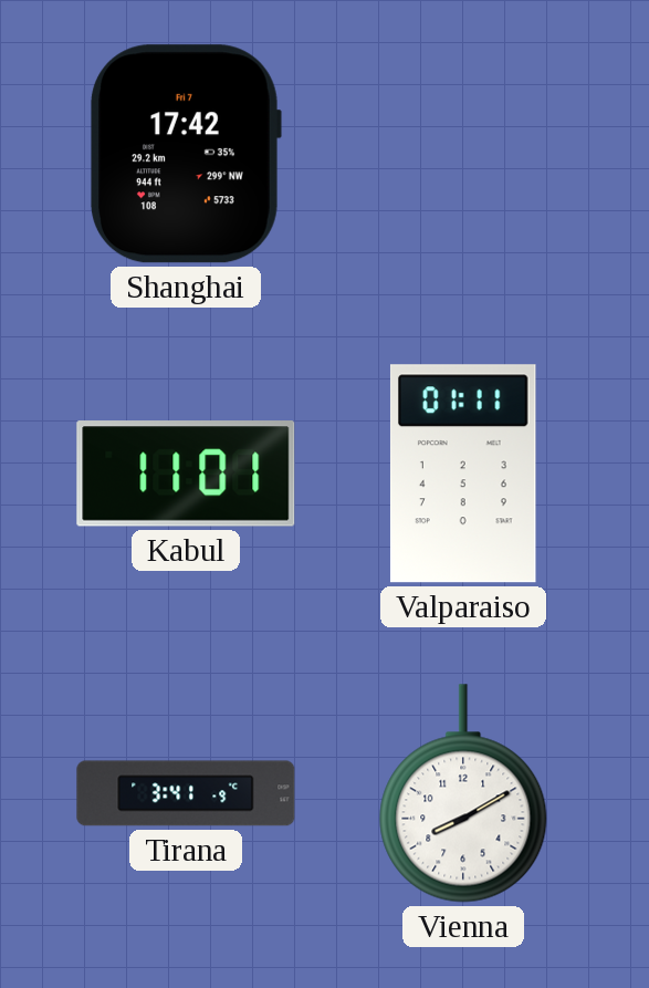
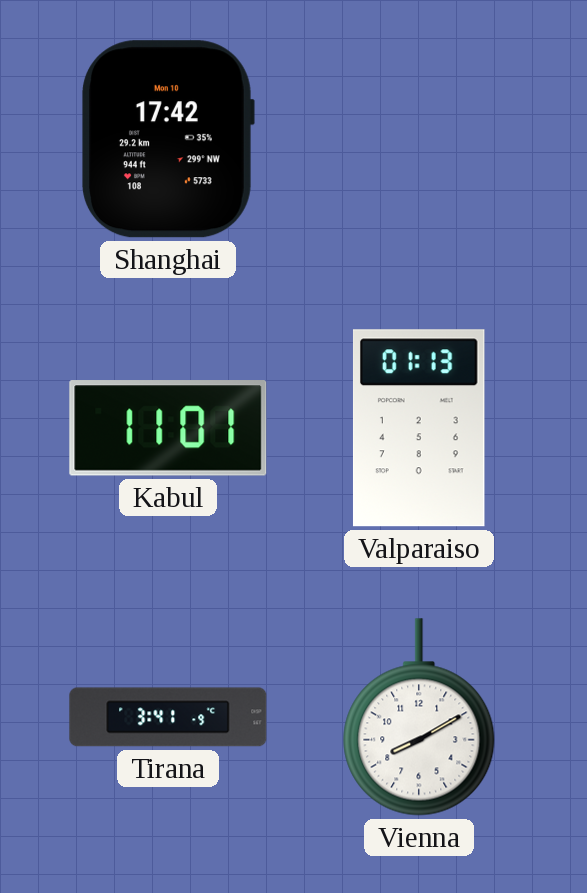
Shanghai date: Fri 7 -> Mon 10
Valparaiso: 01:11 -> 01:13
